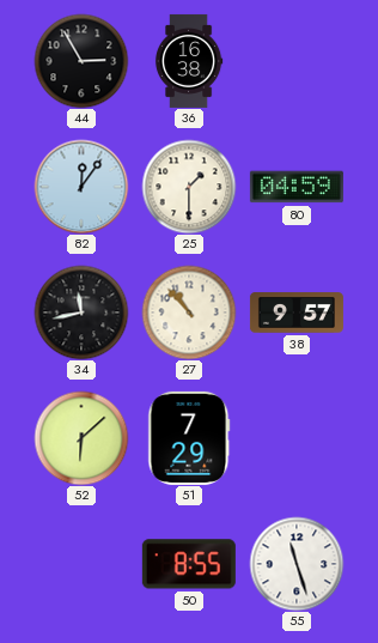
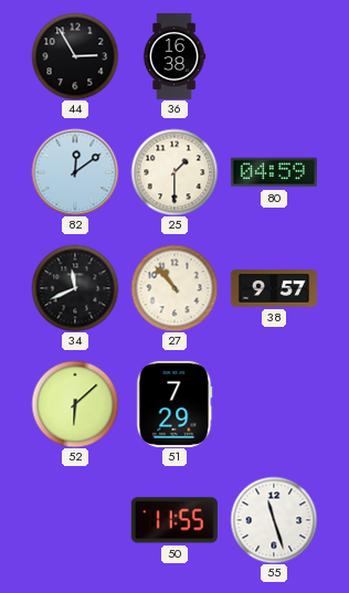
82: 12:06 -> 12:09
34: 11:43 -> 11:41
50: 8:55 -> 11:55
